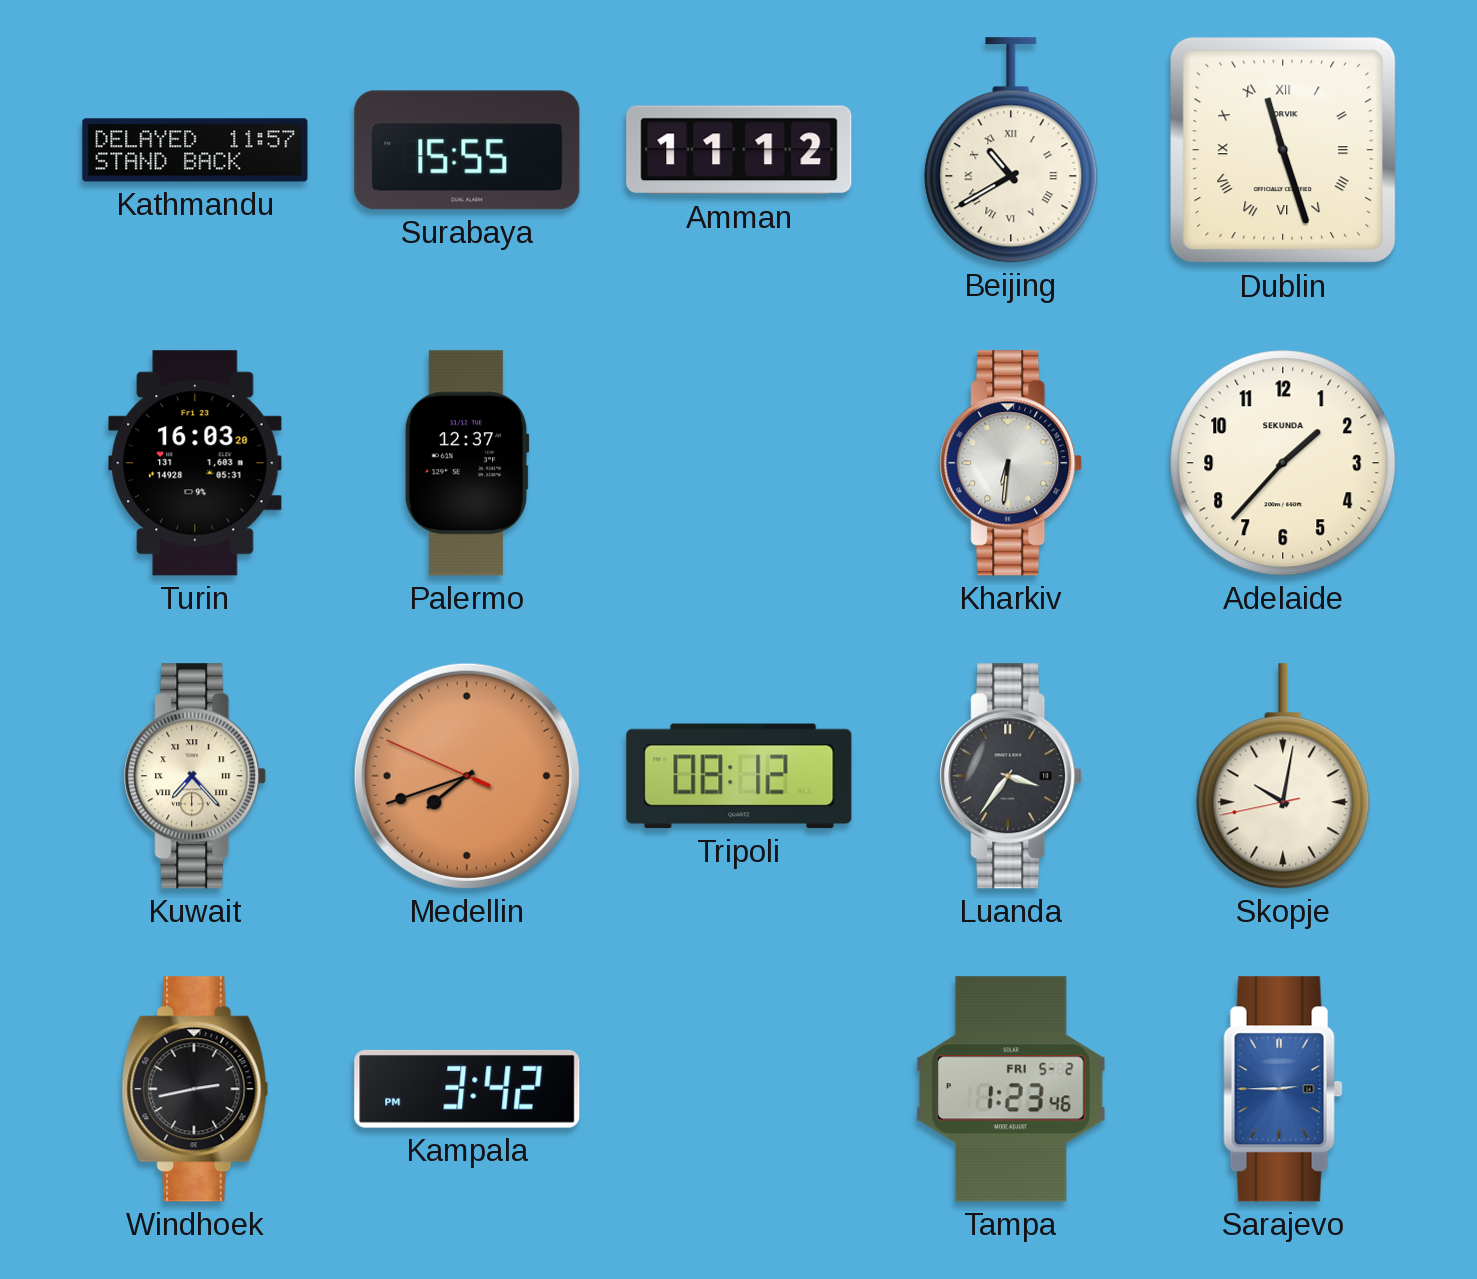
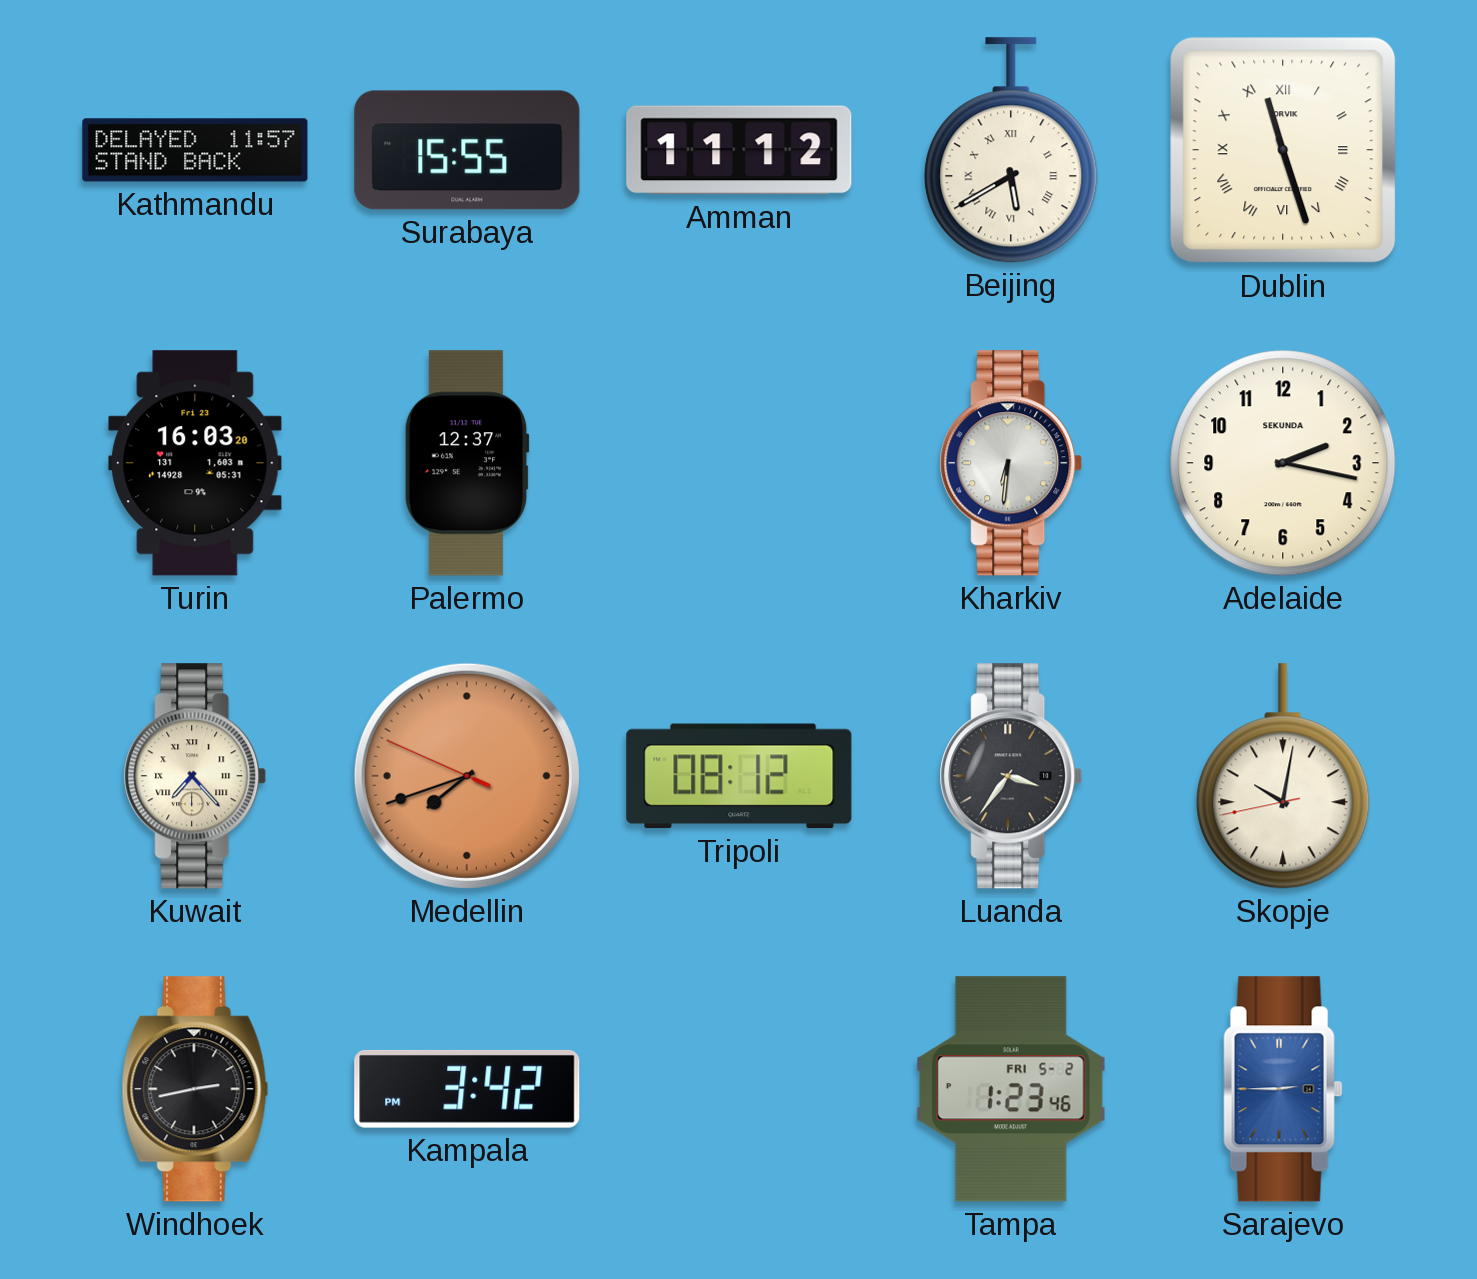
Beijing: 10:40 -> 5:40
Adelaide: 1:37 -> 2:17
